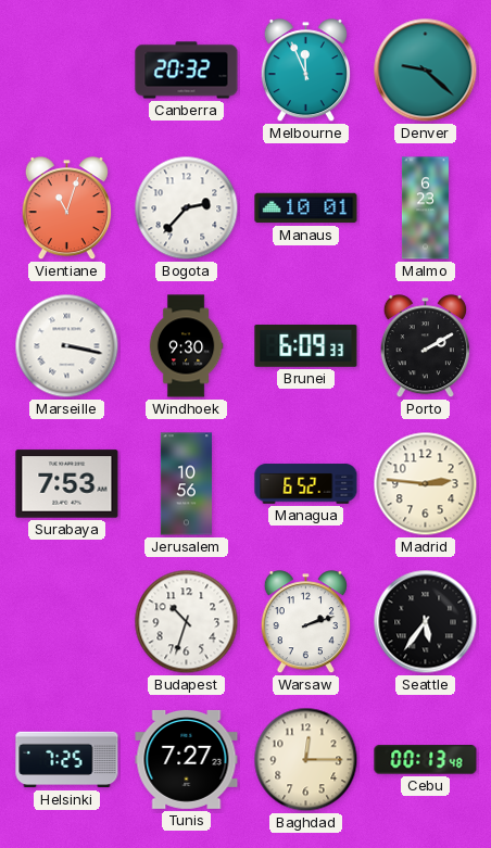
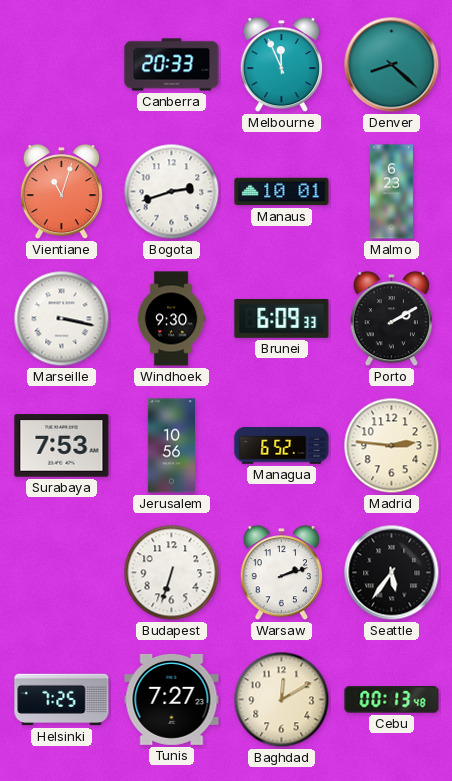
Canberra: 20:32 -> 20:33
Denver: 9:22 -> 8:22
Bogota: 2:37 -> 2:42
Budapest: 10:33 -> 6:33
Baghdad: 12:15 -> 12:10
